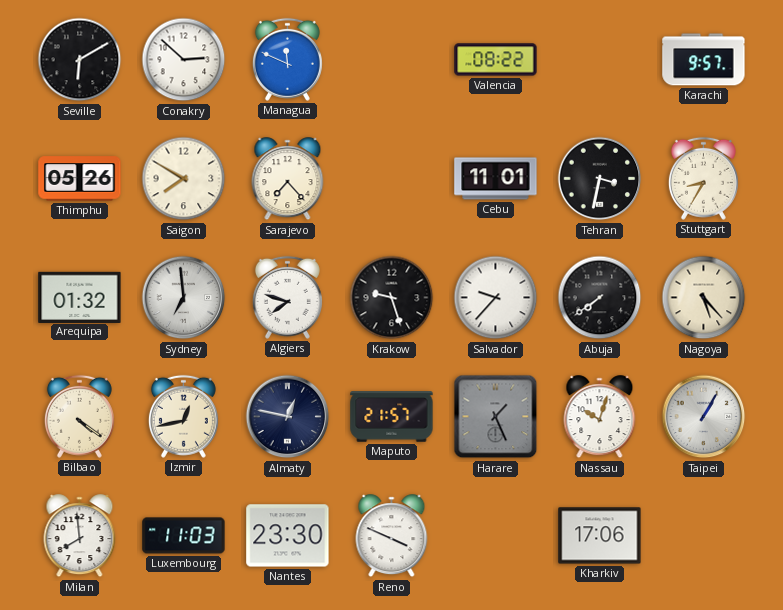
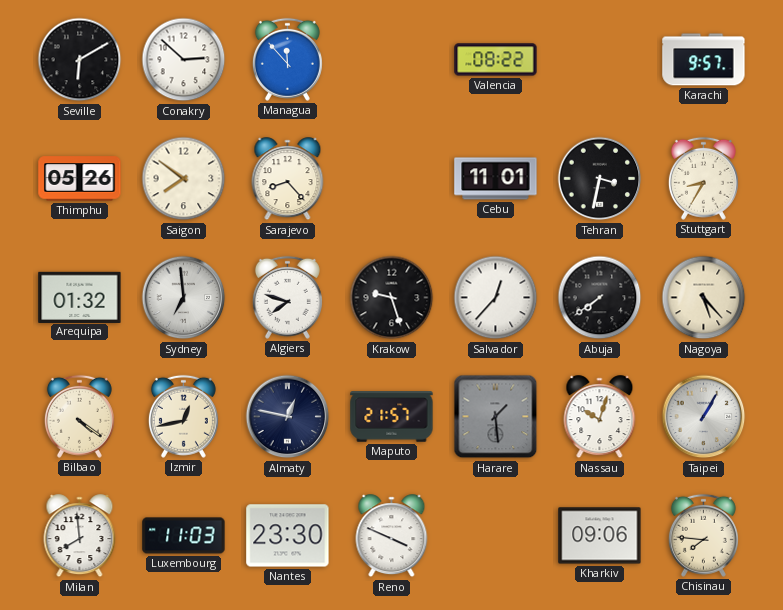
Managua: 11:49 -> 11:53
Saigon: 7:50 -> 7:51
Sarajevo: 7:23 -> 8:23
Salvador: 9:37 -> 12:37
Harare: 1:26 -> 1:29
Kharkiv: 17:06 -> 09:06
Chisinau: none -> 7:46
